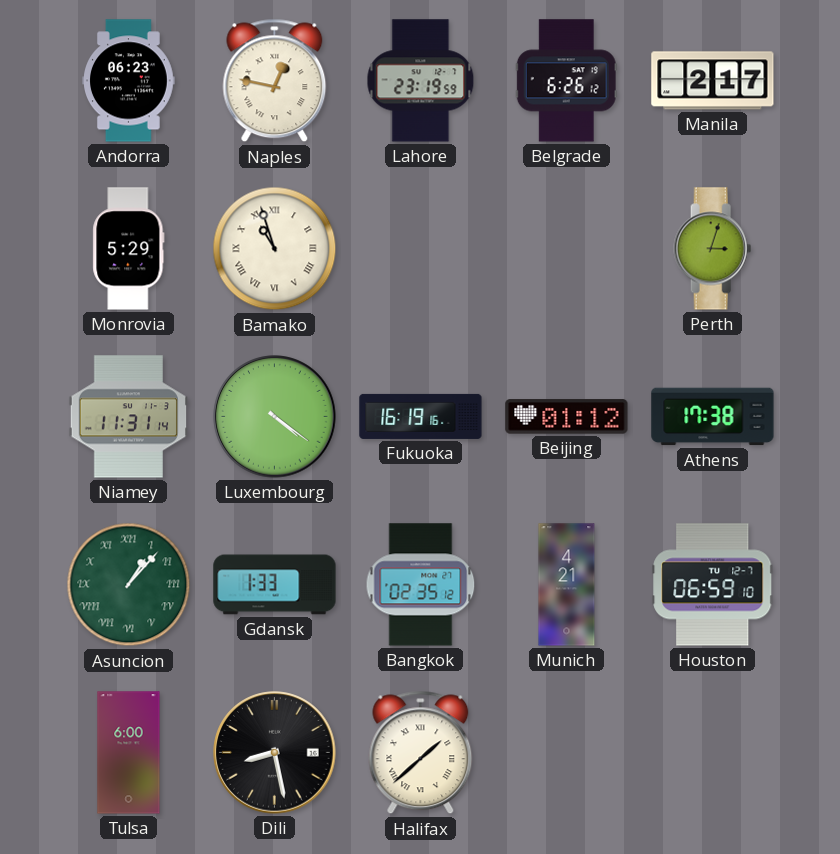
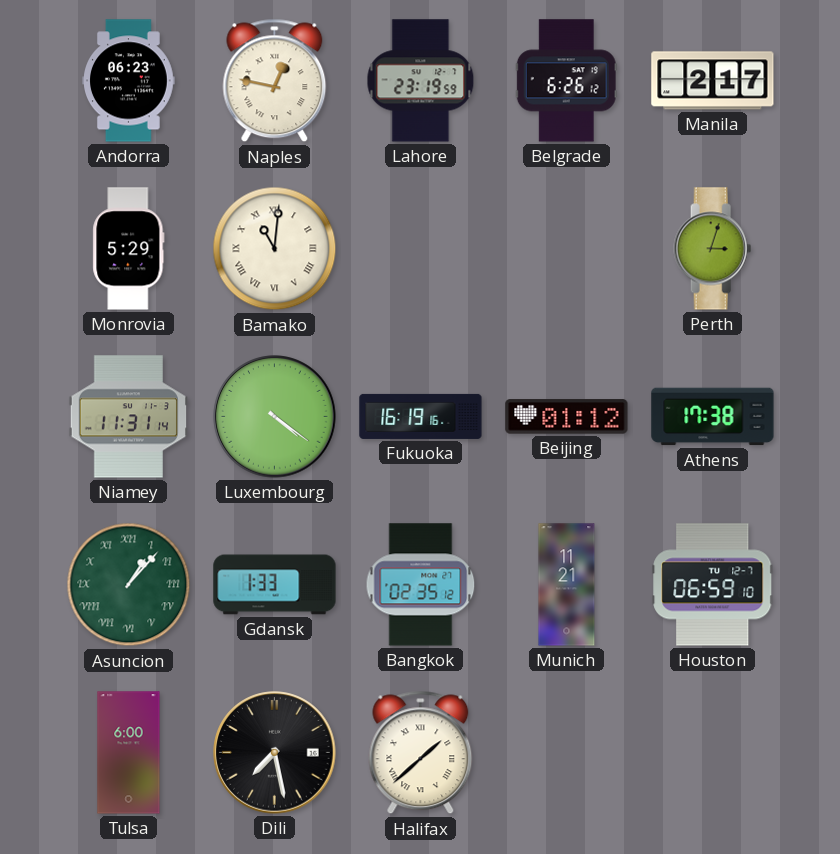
Bamako: 10:57 -> 11:01
Munich: 4:21 -> 11:21
Dili: 8:28 -> 7:28
